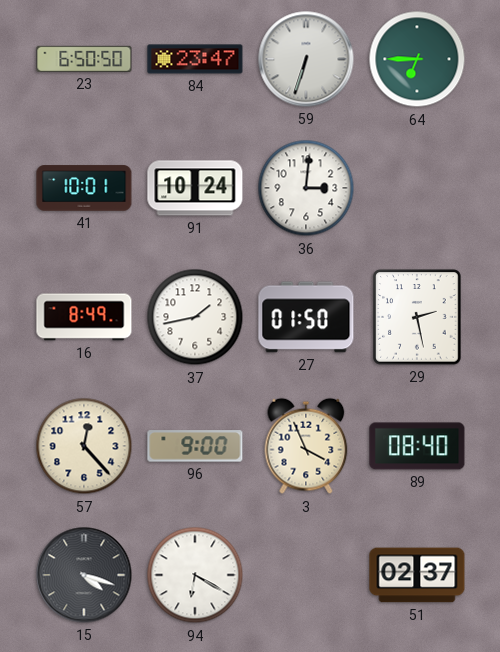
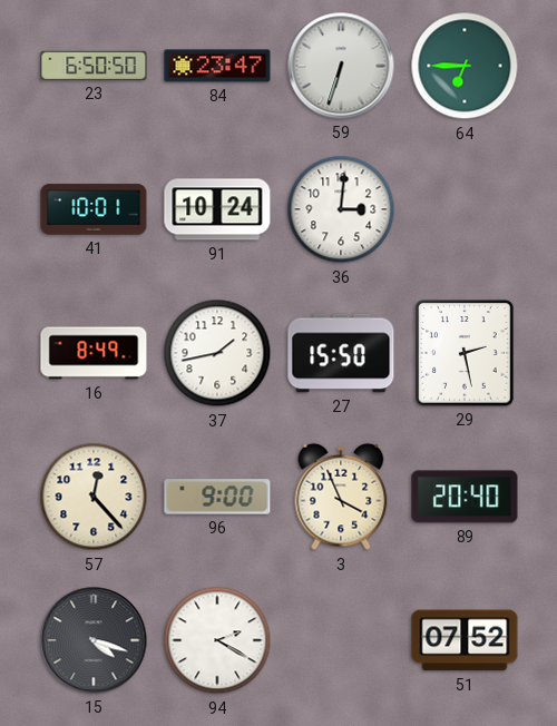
27: 01:50 -> 15:50
89: 08:40 -> 20:40
94: 6:20 -> 2:20
51: 02:37 -> 07:52
